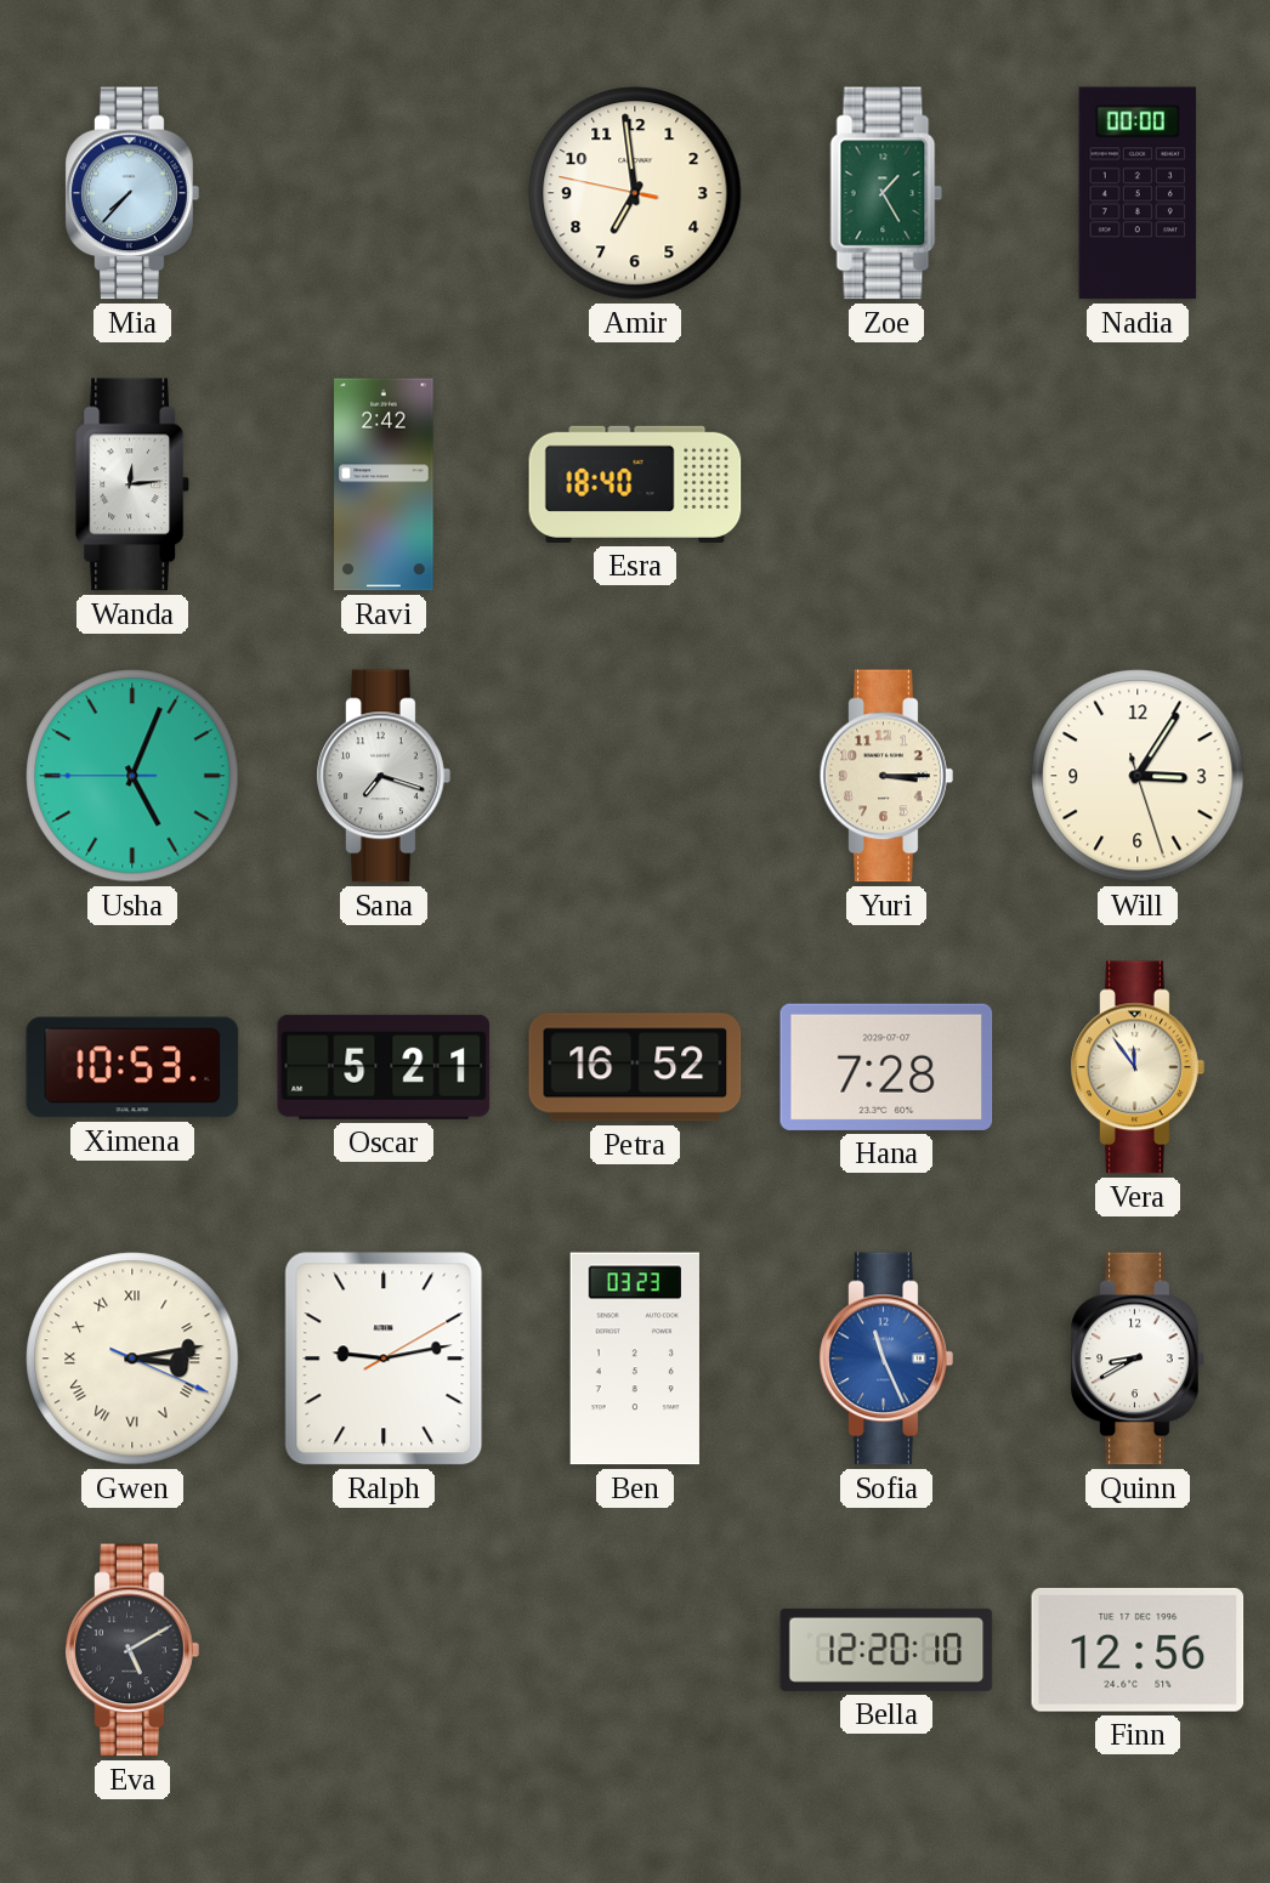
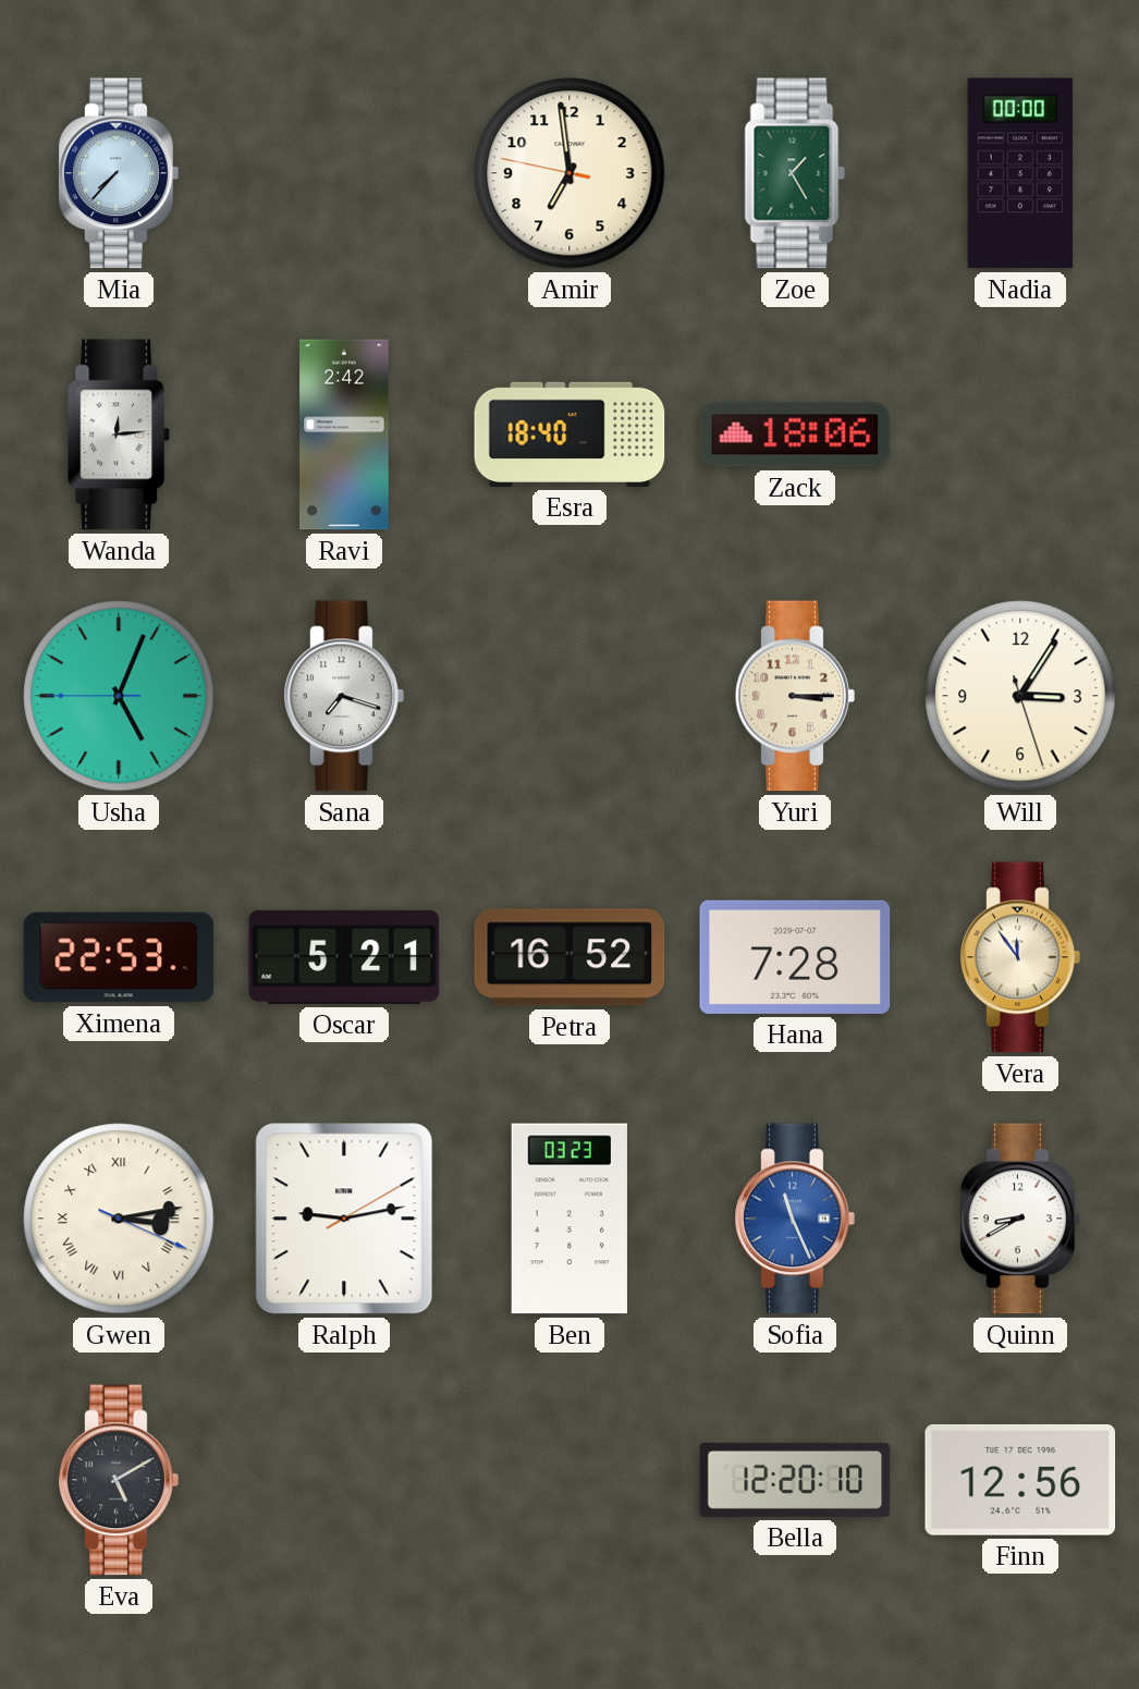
Zack: none -> 18:06
Ximena: 10:53 -> 22:53
